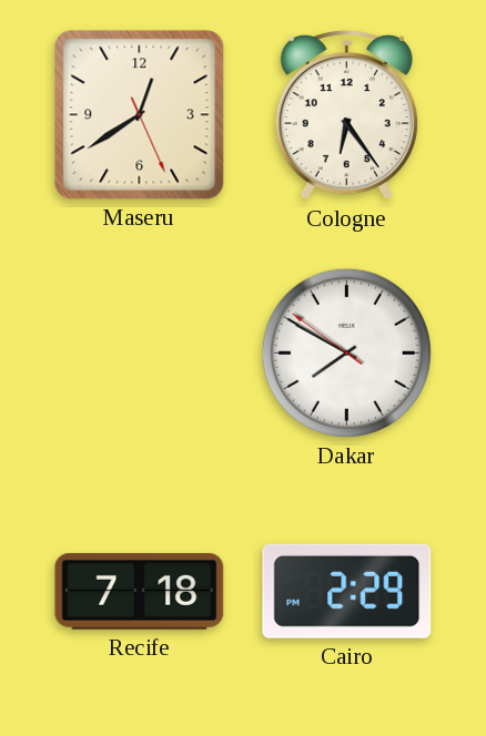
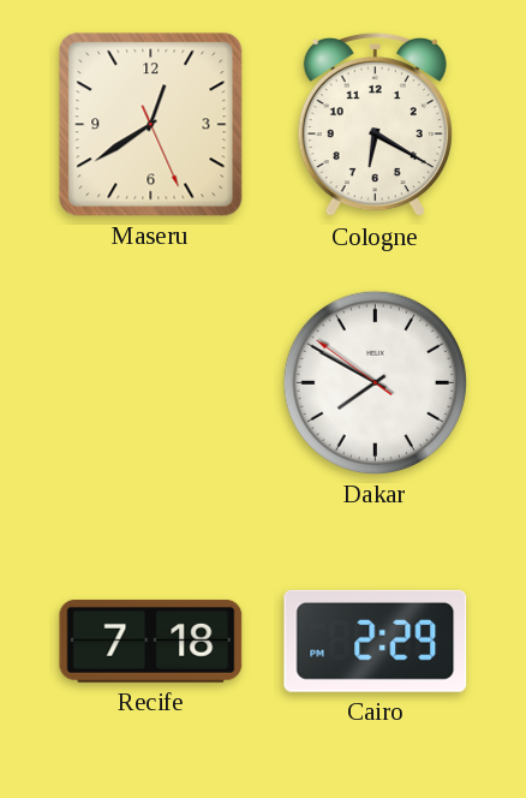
Cologne: 6:24 -> 6:20
